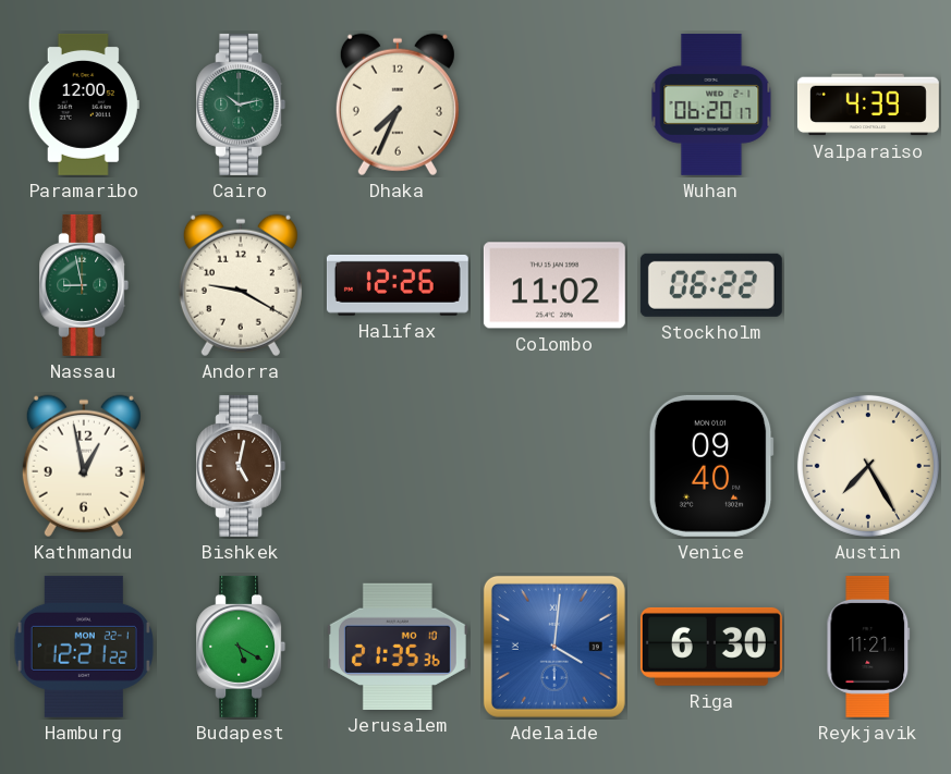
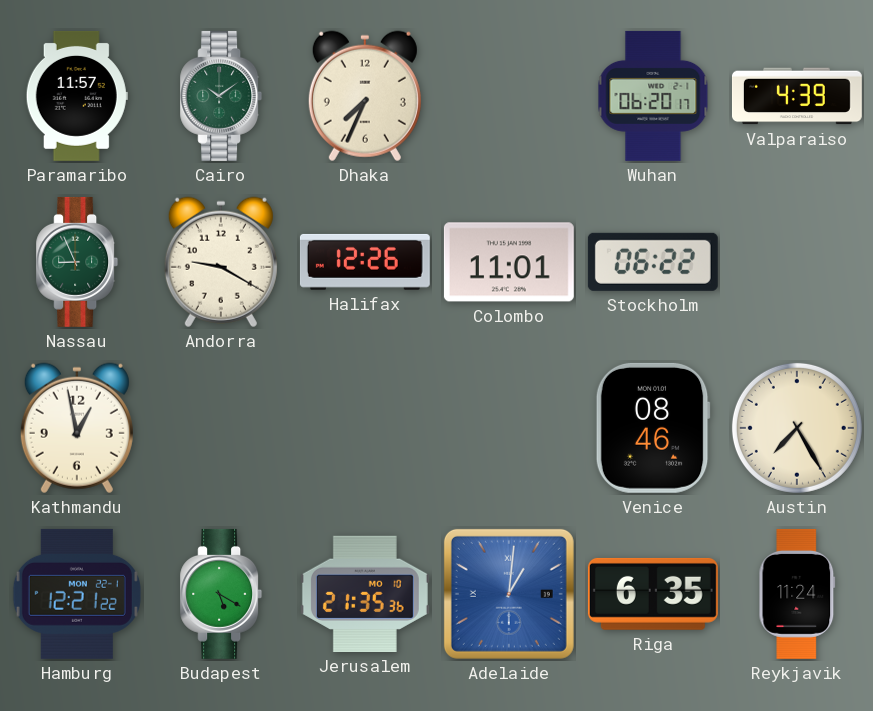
Paramaribo: 12:00 -> 11:57
Cairo: 10:13 -> 10:09
Nassau: 8:58 -> 8:56
Colombo: 11:02 -> 11:01
Bishkek: 5:02 -> none
Venice: 09:40 -> 08:46
Adelaide: 4:01 -> 1:01
Riga: 6:30 -> 6:35
Reykjavik: 11:21 -> 11:24
